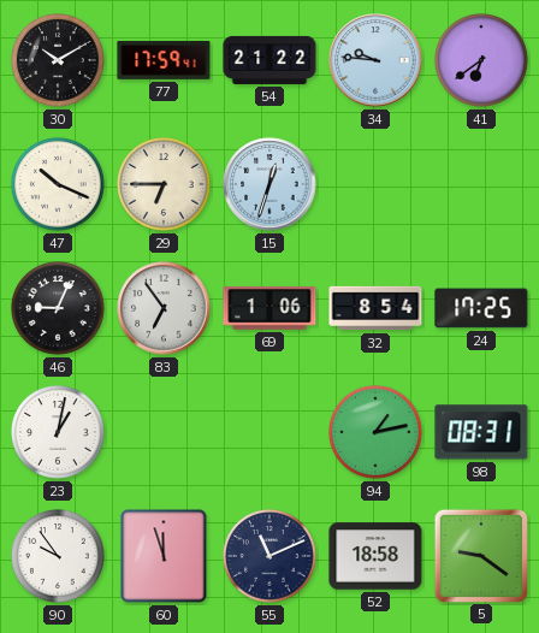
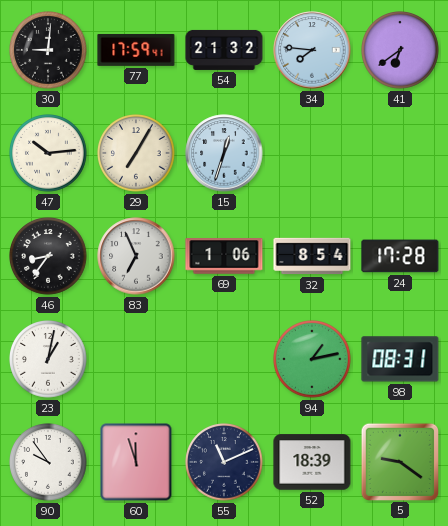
30: 10:10 -> 9:01
54: 21:22 -> 21:32
34: 9:46 -> 7:46
47: 10:19 -> 10:14
29: 6:45 -> 7:05
46: 9:04 -> 8:36
83: 6:54 -> 6:56
24: 17:25 -> 17:28
52: 18:58 -> 18:39
